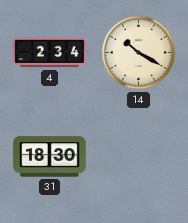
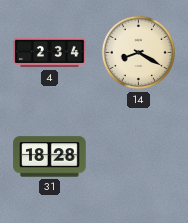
14: 10:20 -> 8:20
31: 18:30 -> 18:28
